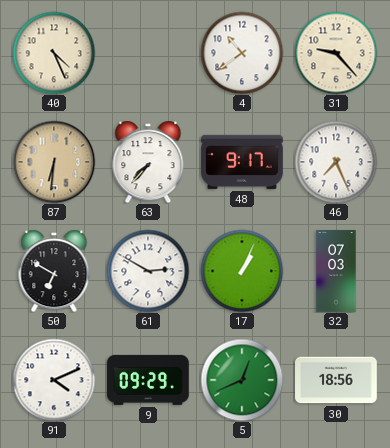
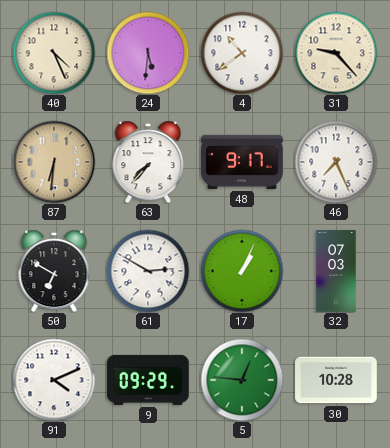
24: none -> 5:31
5: 12:41 -> 12:46
30: 18:56 -> 10:28
